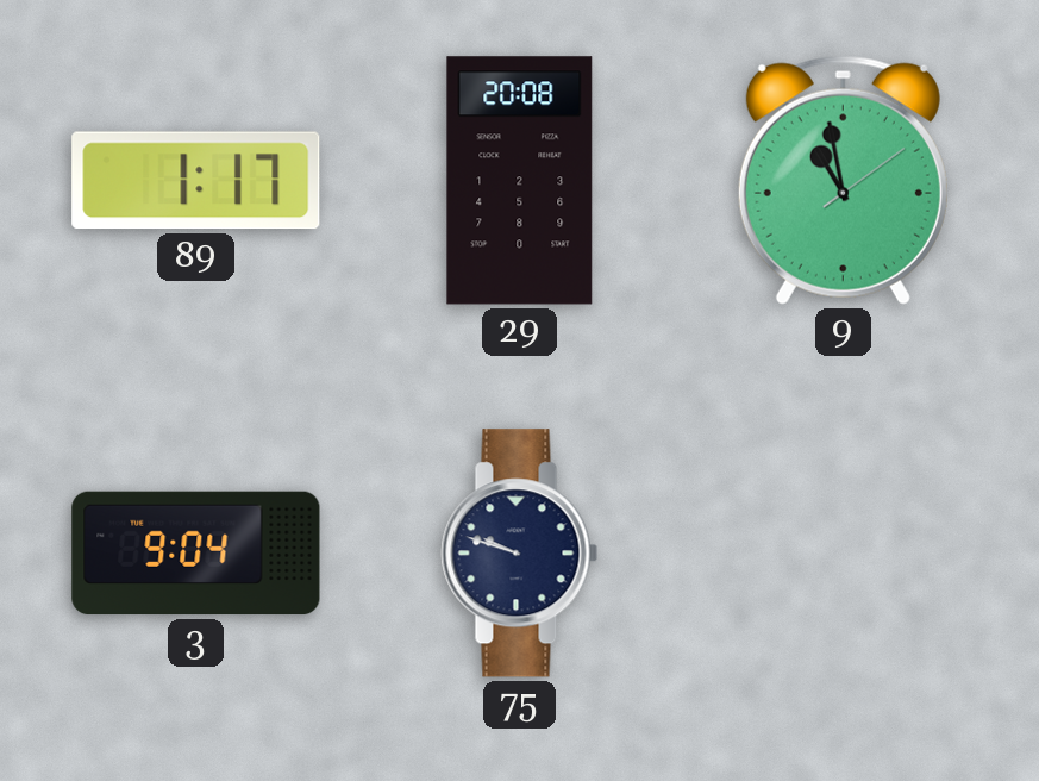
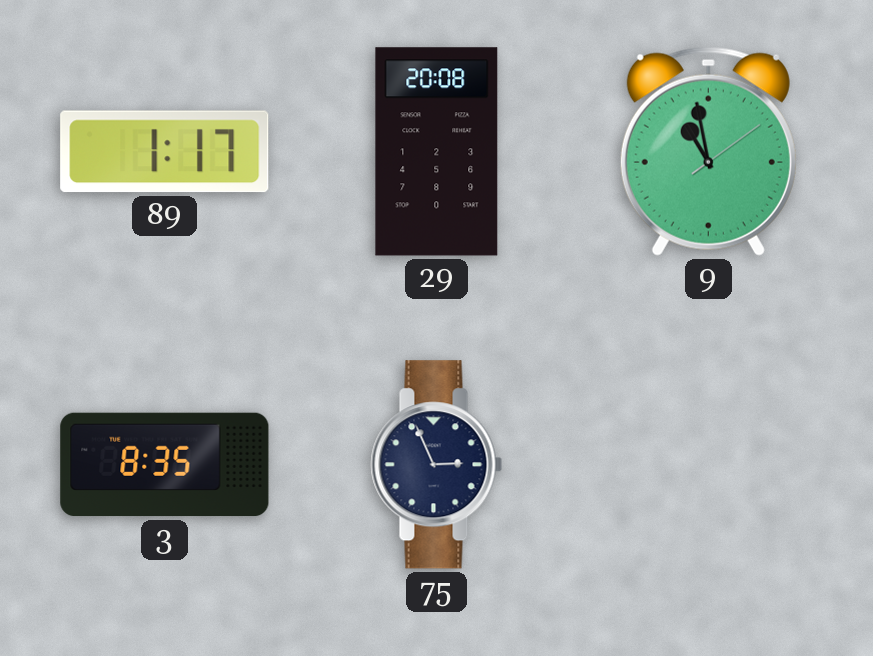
3: 9:04 -> 8:35
75: 9:48 -> 2:56
